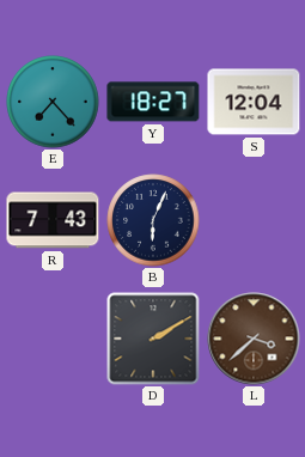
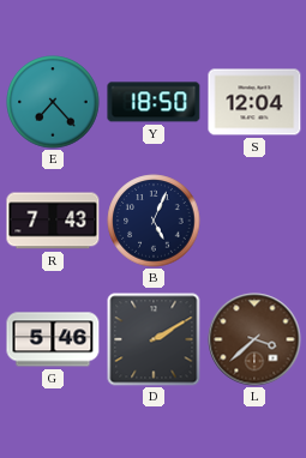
Y: 18:27 -> 18:50
B: 6:04 -> 5:04
G: none -> 5:46
